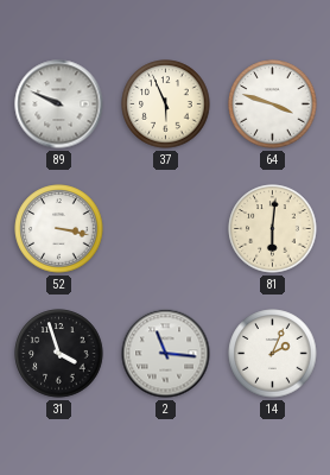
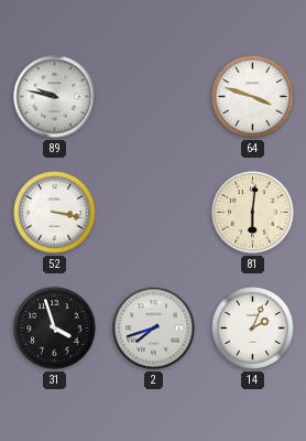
89: 9:49 -> 9:47
37: 5:56 -> none
2: 11:16 -> 7:42
